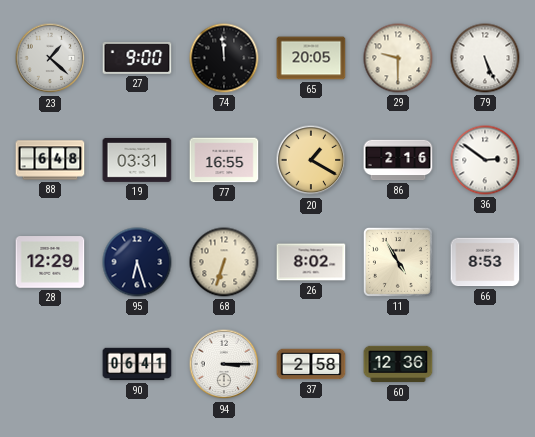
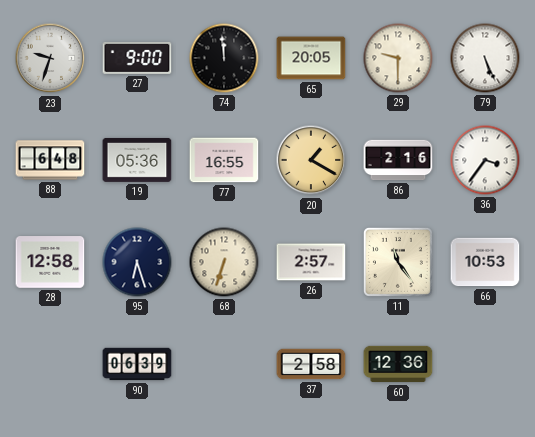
23: 1:22 -> 9:33
19: 03:31 -> 05:36
36: 2:51 -> 3:36
28: 12:29 -> 12:58
26: 8:02 -> 2:57
11: 4:55 -> 11:24
66: 8:53 -> 10:53
90: 06:41 -> 06:39
94: 3:15 -> none
